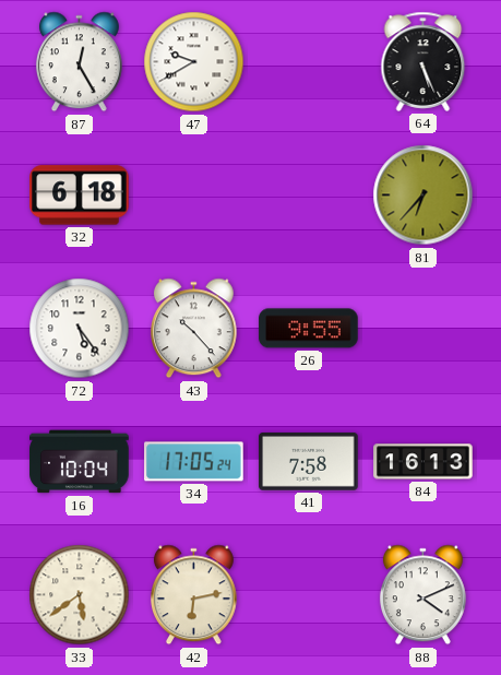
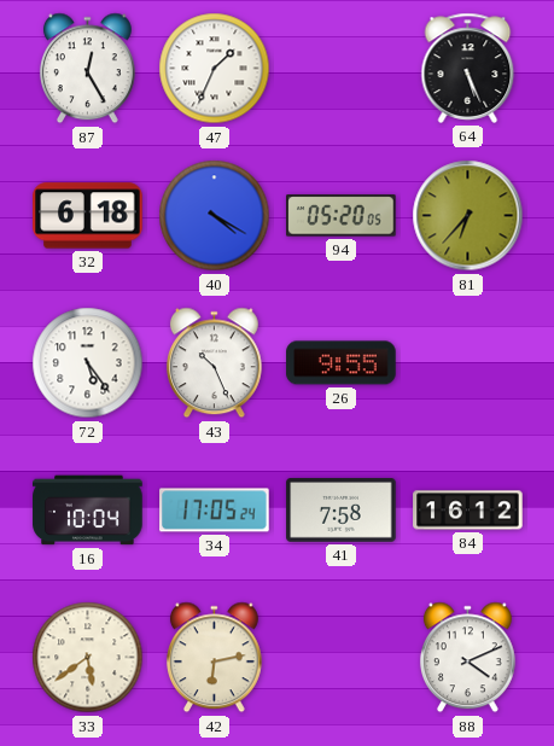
47: 9:40 -> 1:34
40: none -> 4:20
94: none -> 05:20
43: 10:23 -> 10:26
84: 16:13 -> 16:12
